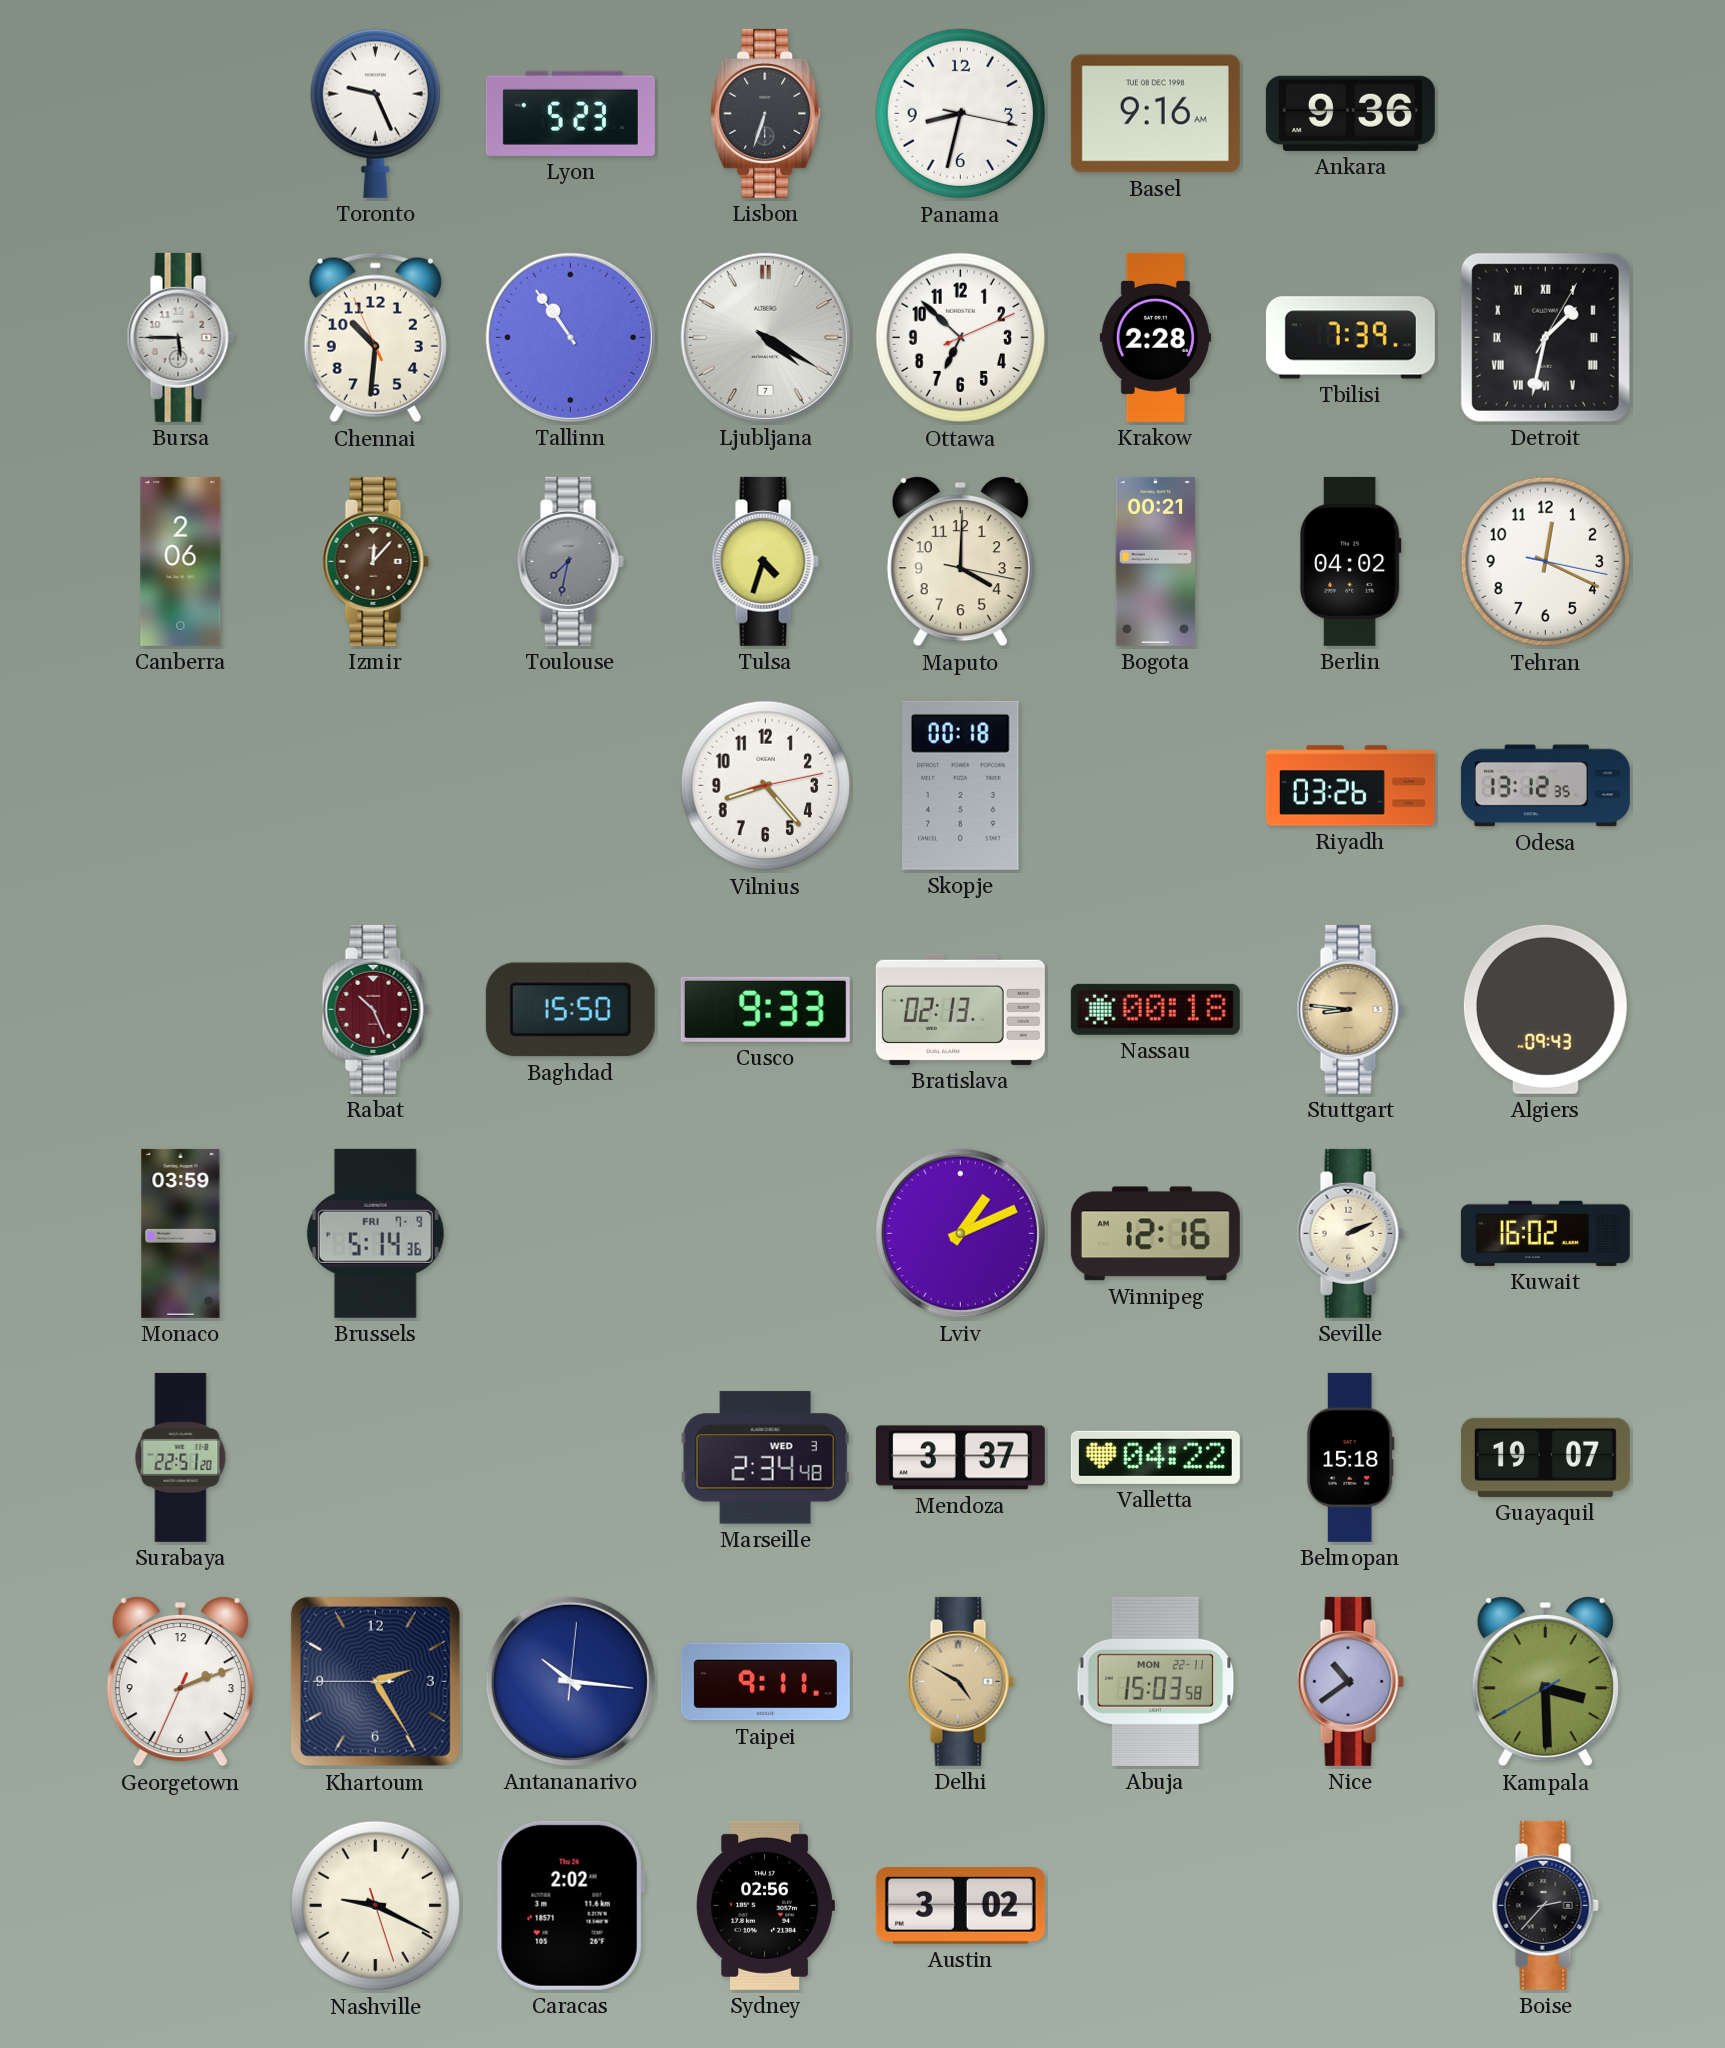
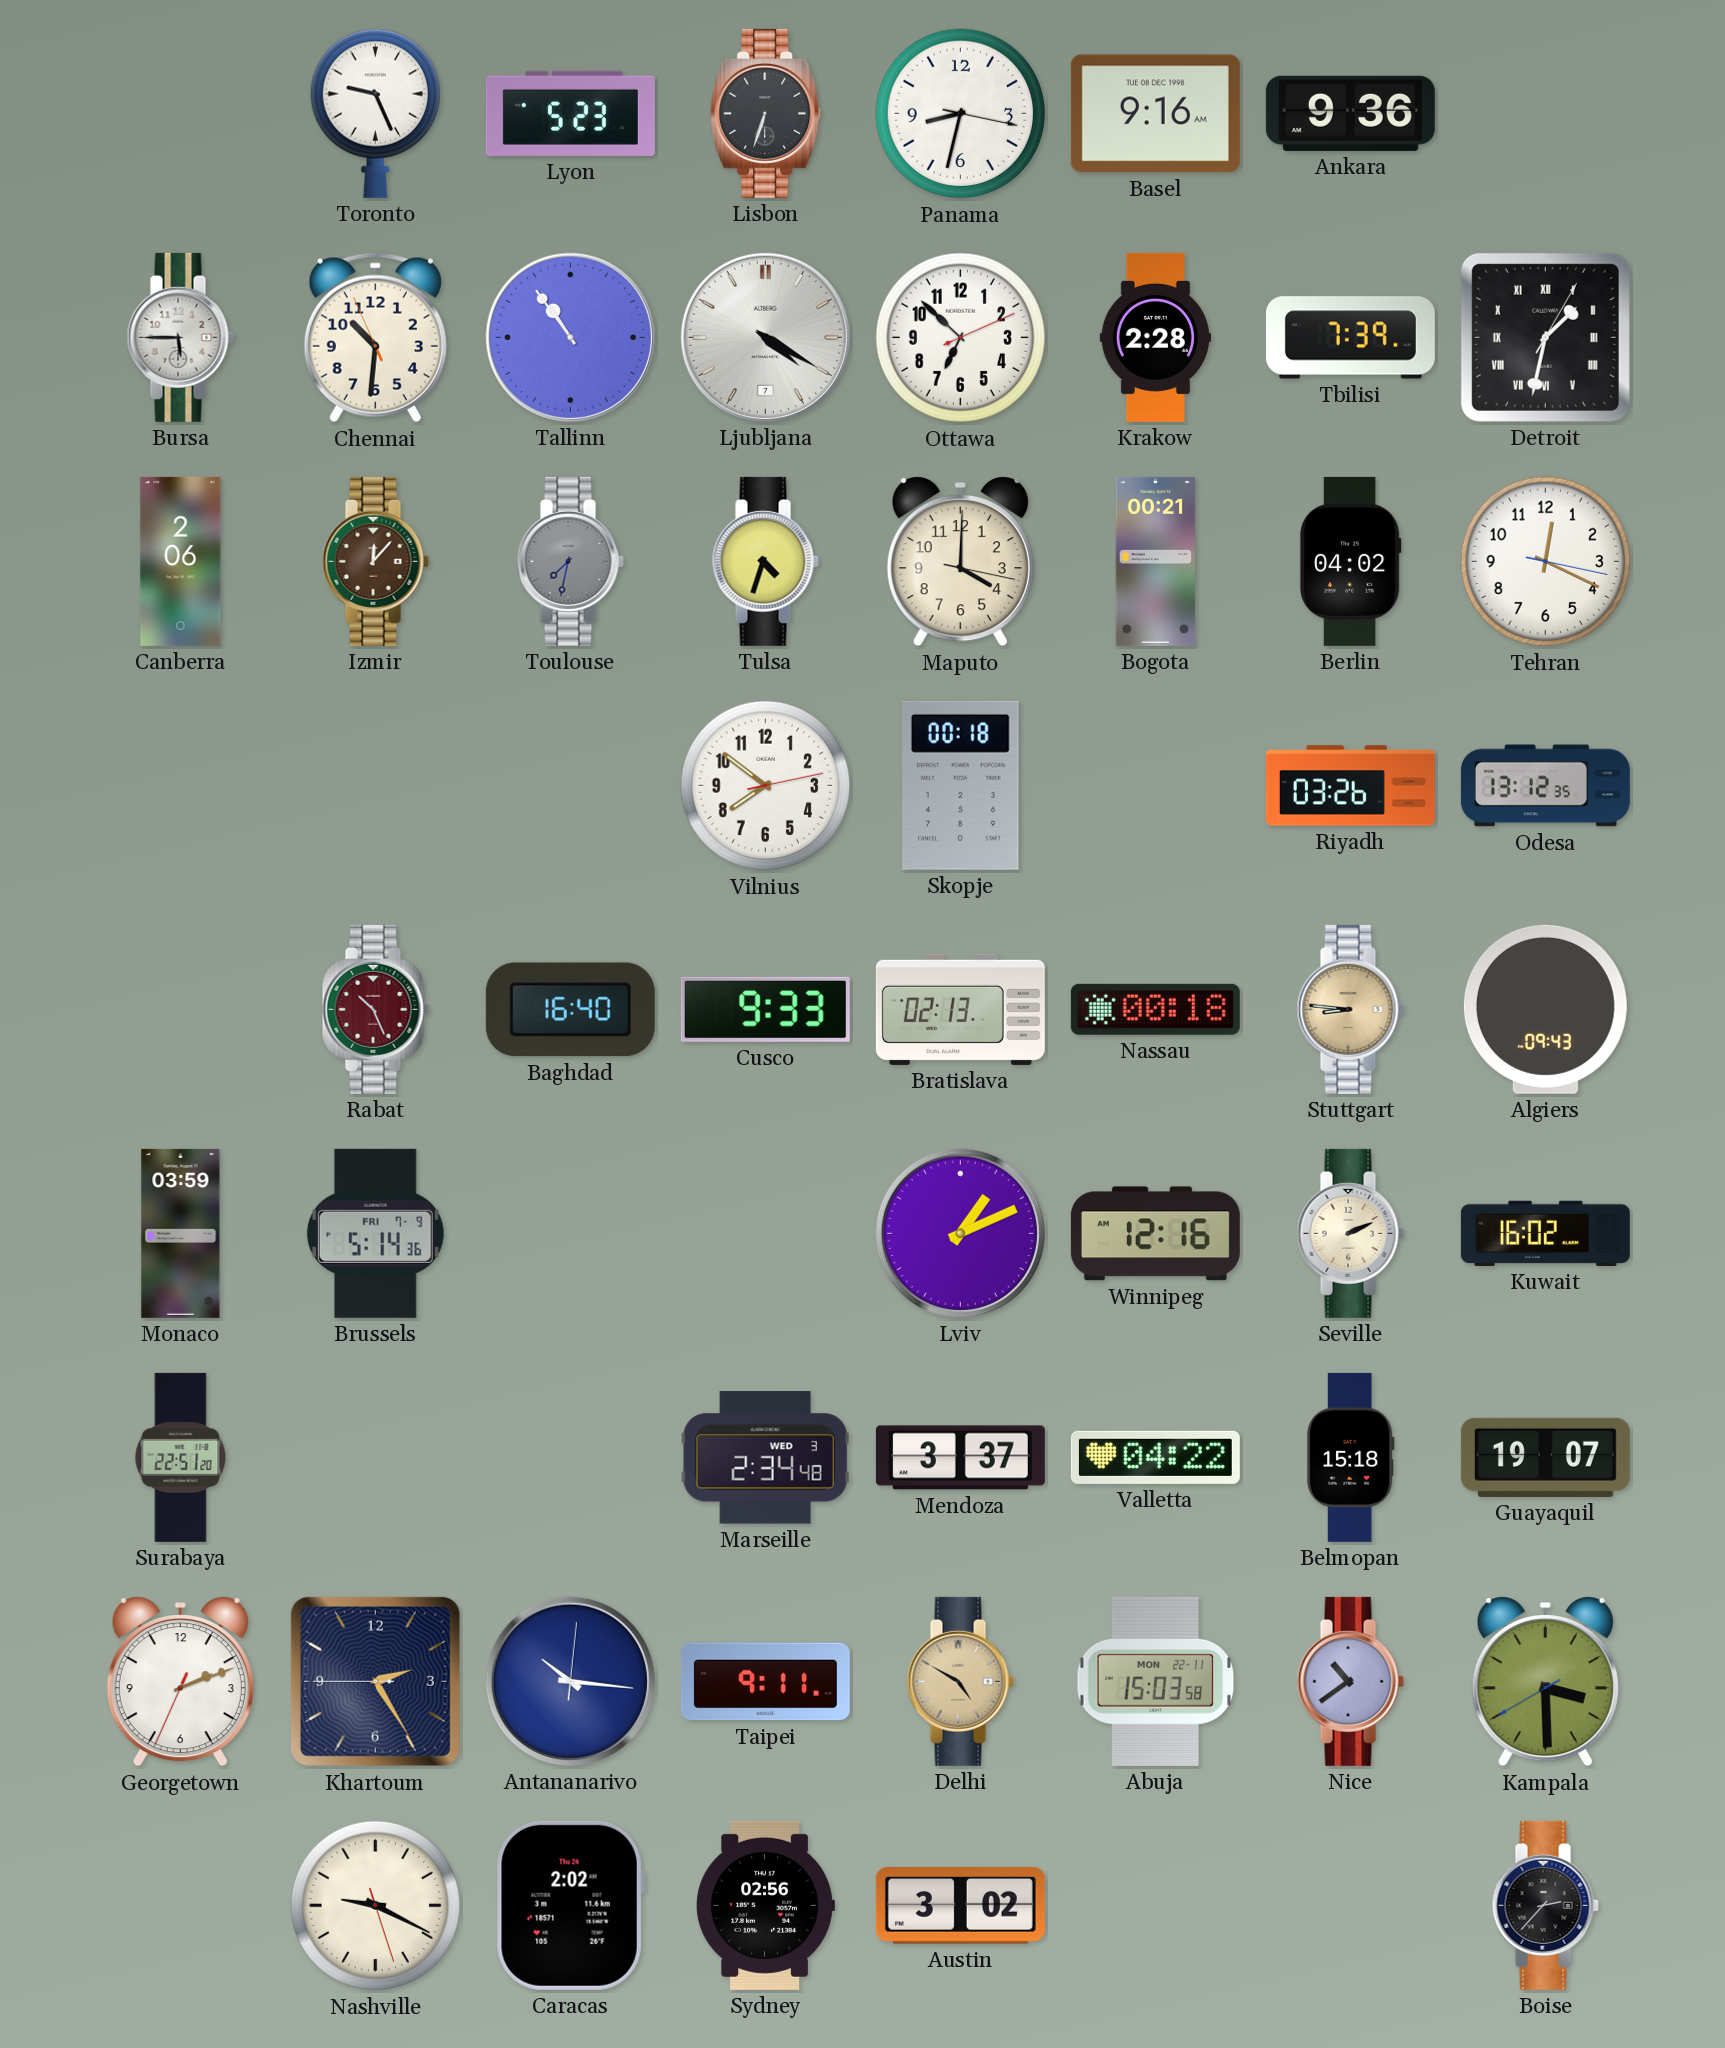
Vilnius: 8:23 -> 7:51
Baghdad: 15:50 -> 16:40
